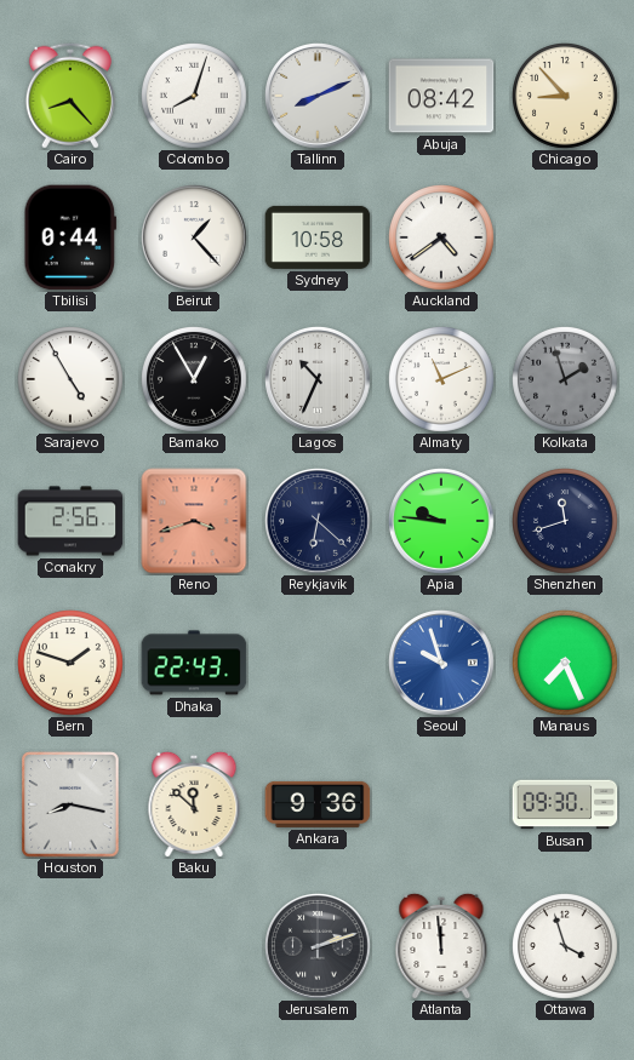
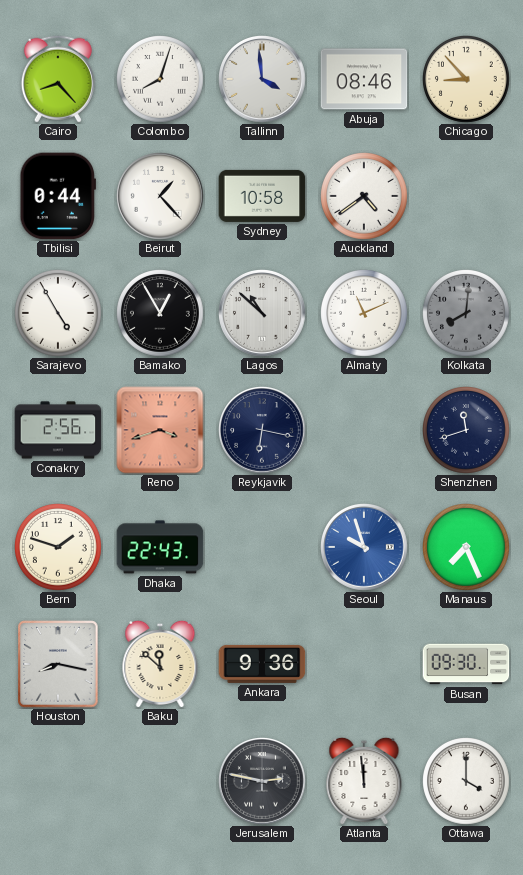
Tallinn: 8:11 -> 3:59
Abuja: 08:42 -> 08:46
Lagos: 10:34 -> 10:52
Kolkata: 1:57 -> 8:01
Reykjavik: 6:22 -> 6:17
Apia: 9:46 -> none
Jerusalem: 2:12 -> 2:47
Ottawa: 3:57 -> 4:00
